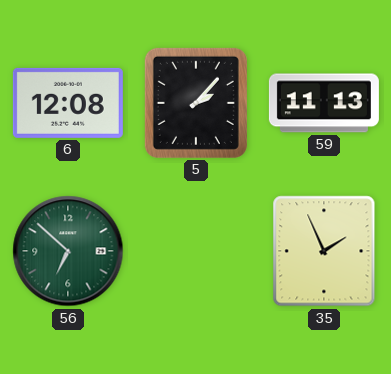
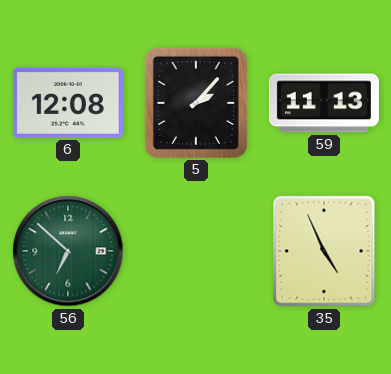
35: 1:56 -> 4:56
